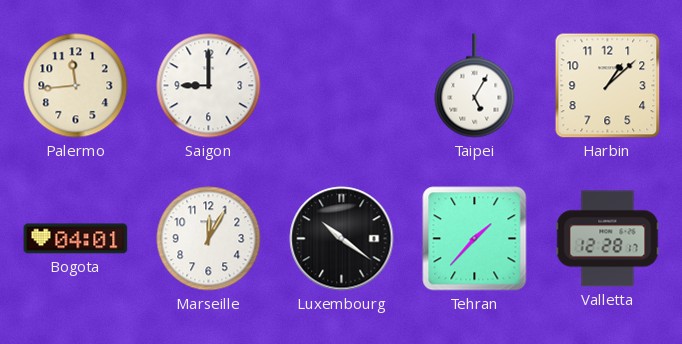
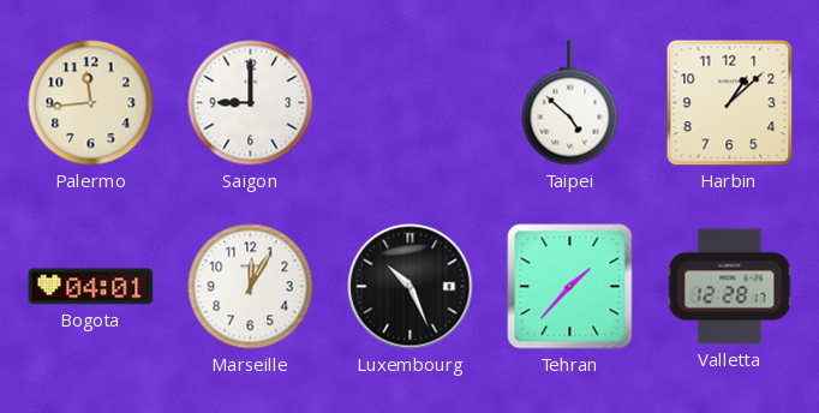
Taipei: 5:05 -> 4:52
Luxembourg: 10:21 -> 10:26
